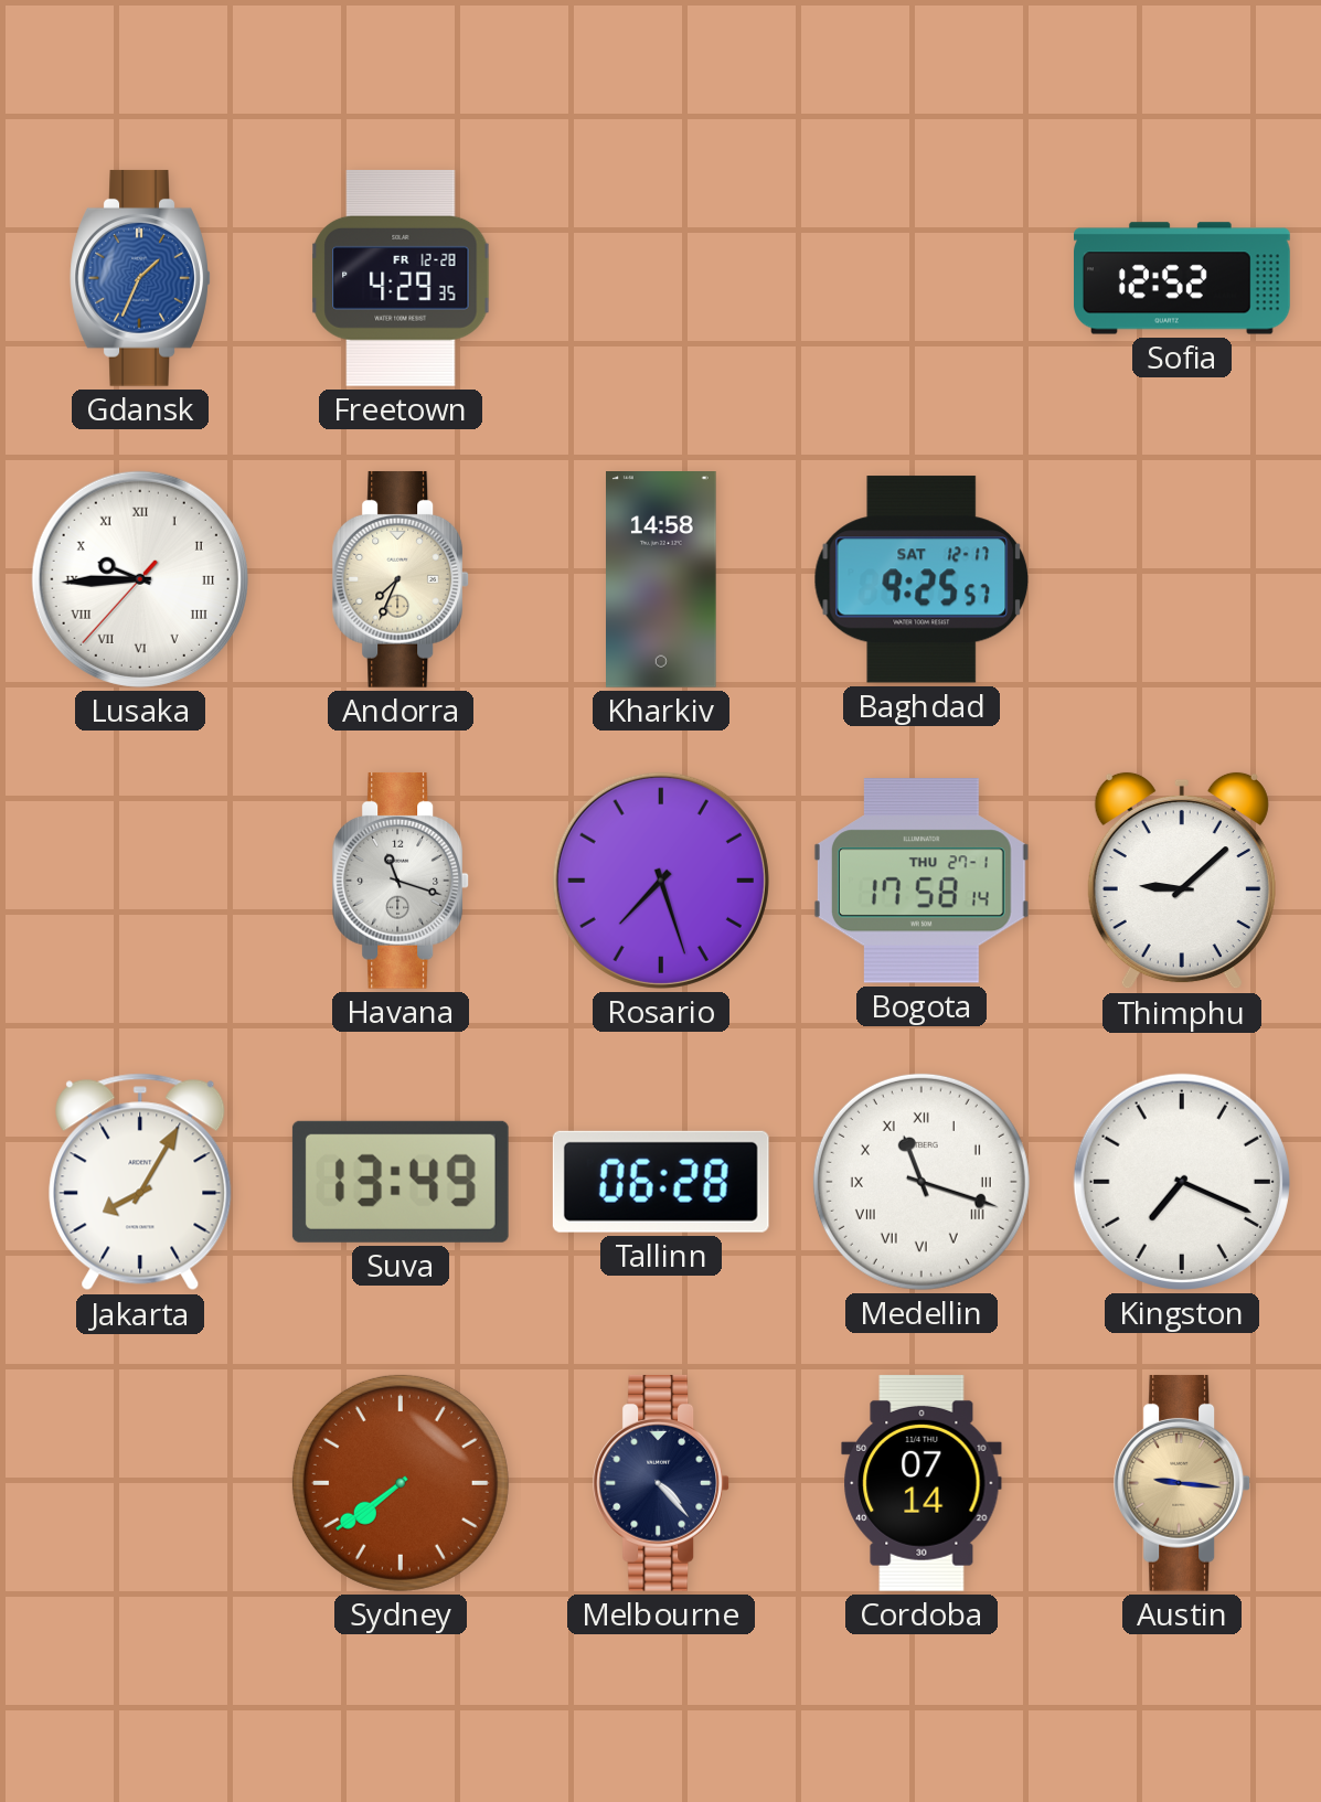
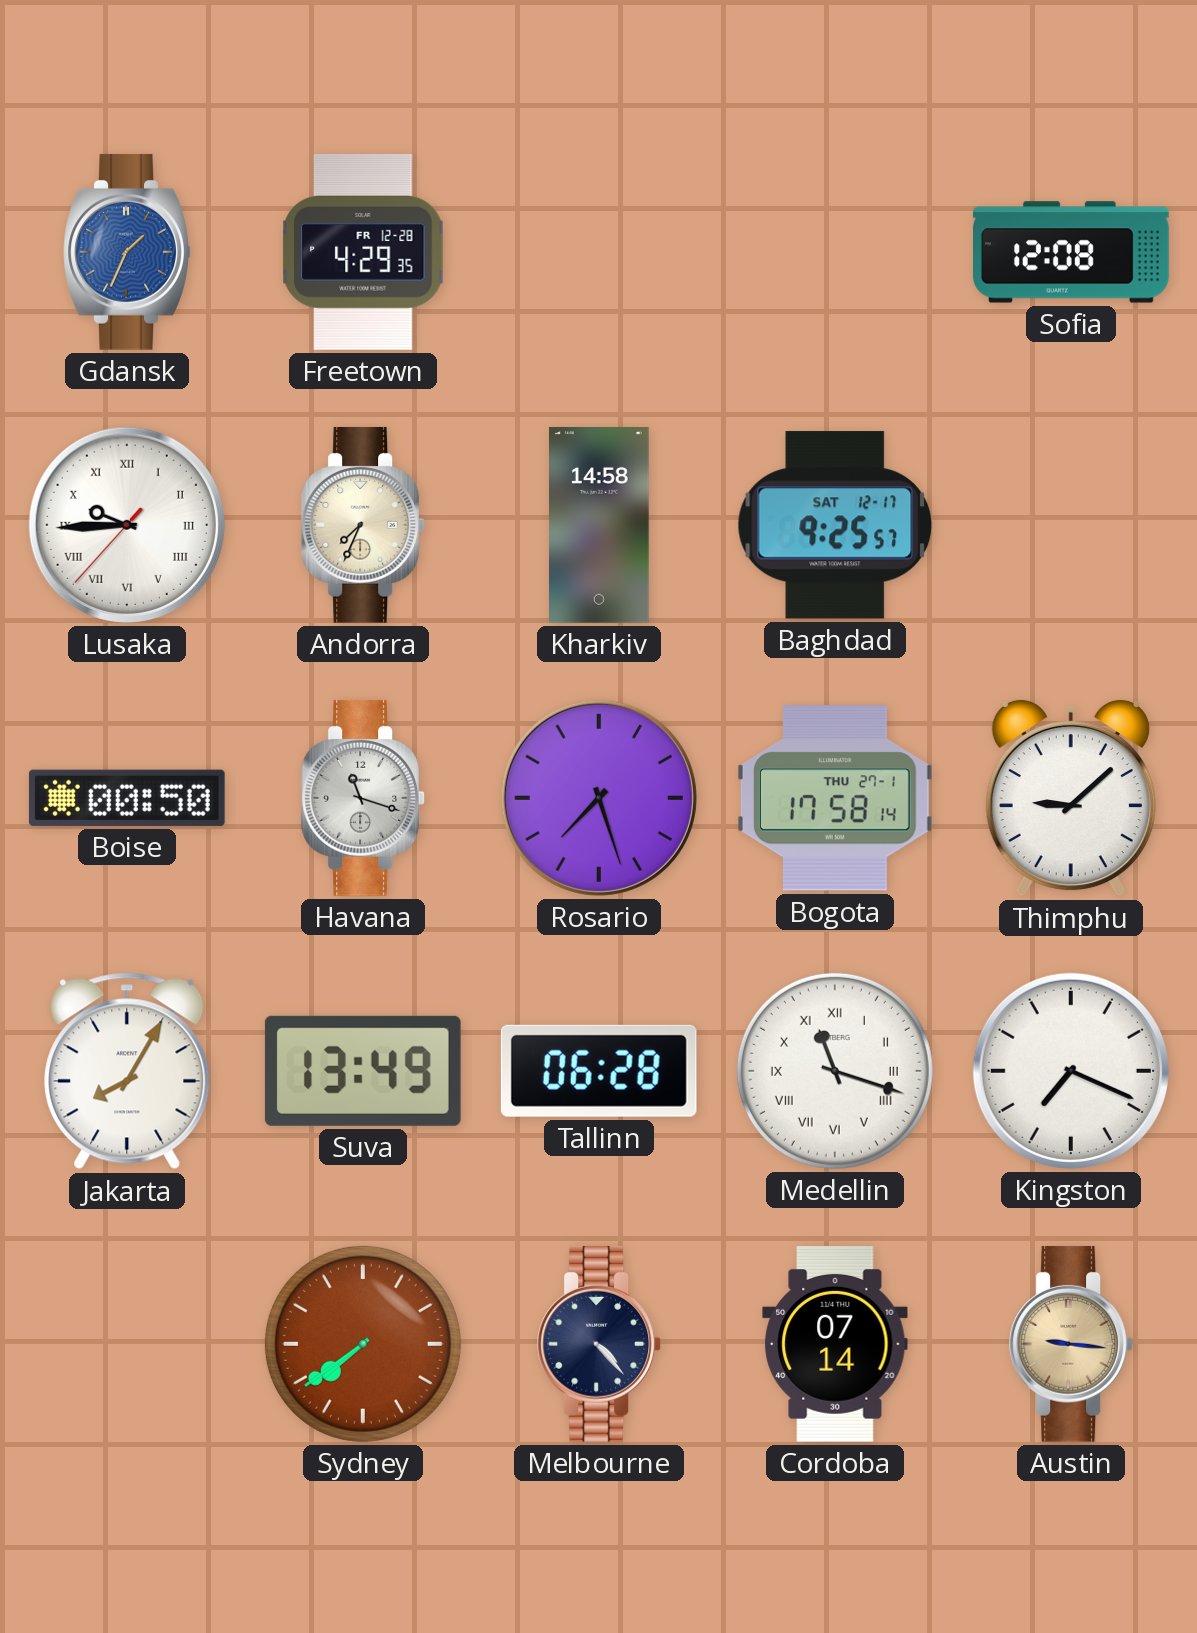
Sofia: 12:52 -> 12:08
Boise: none -> 00:50
